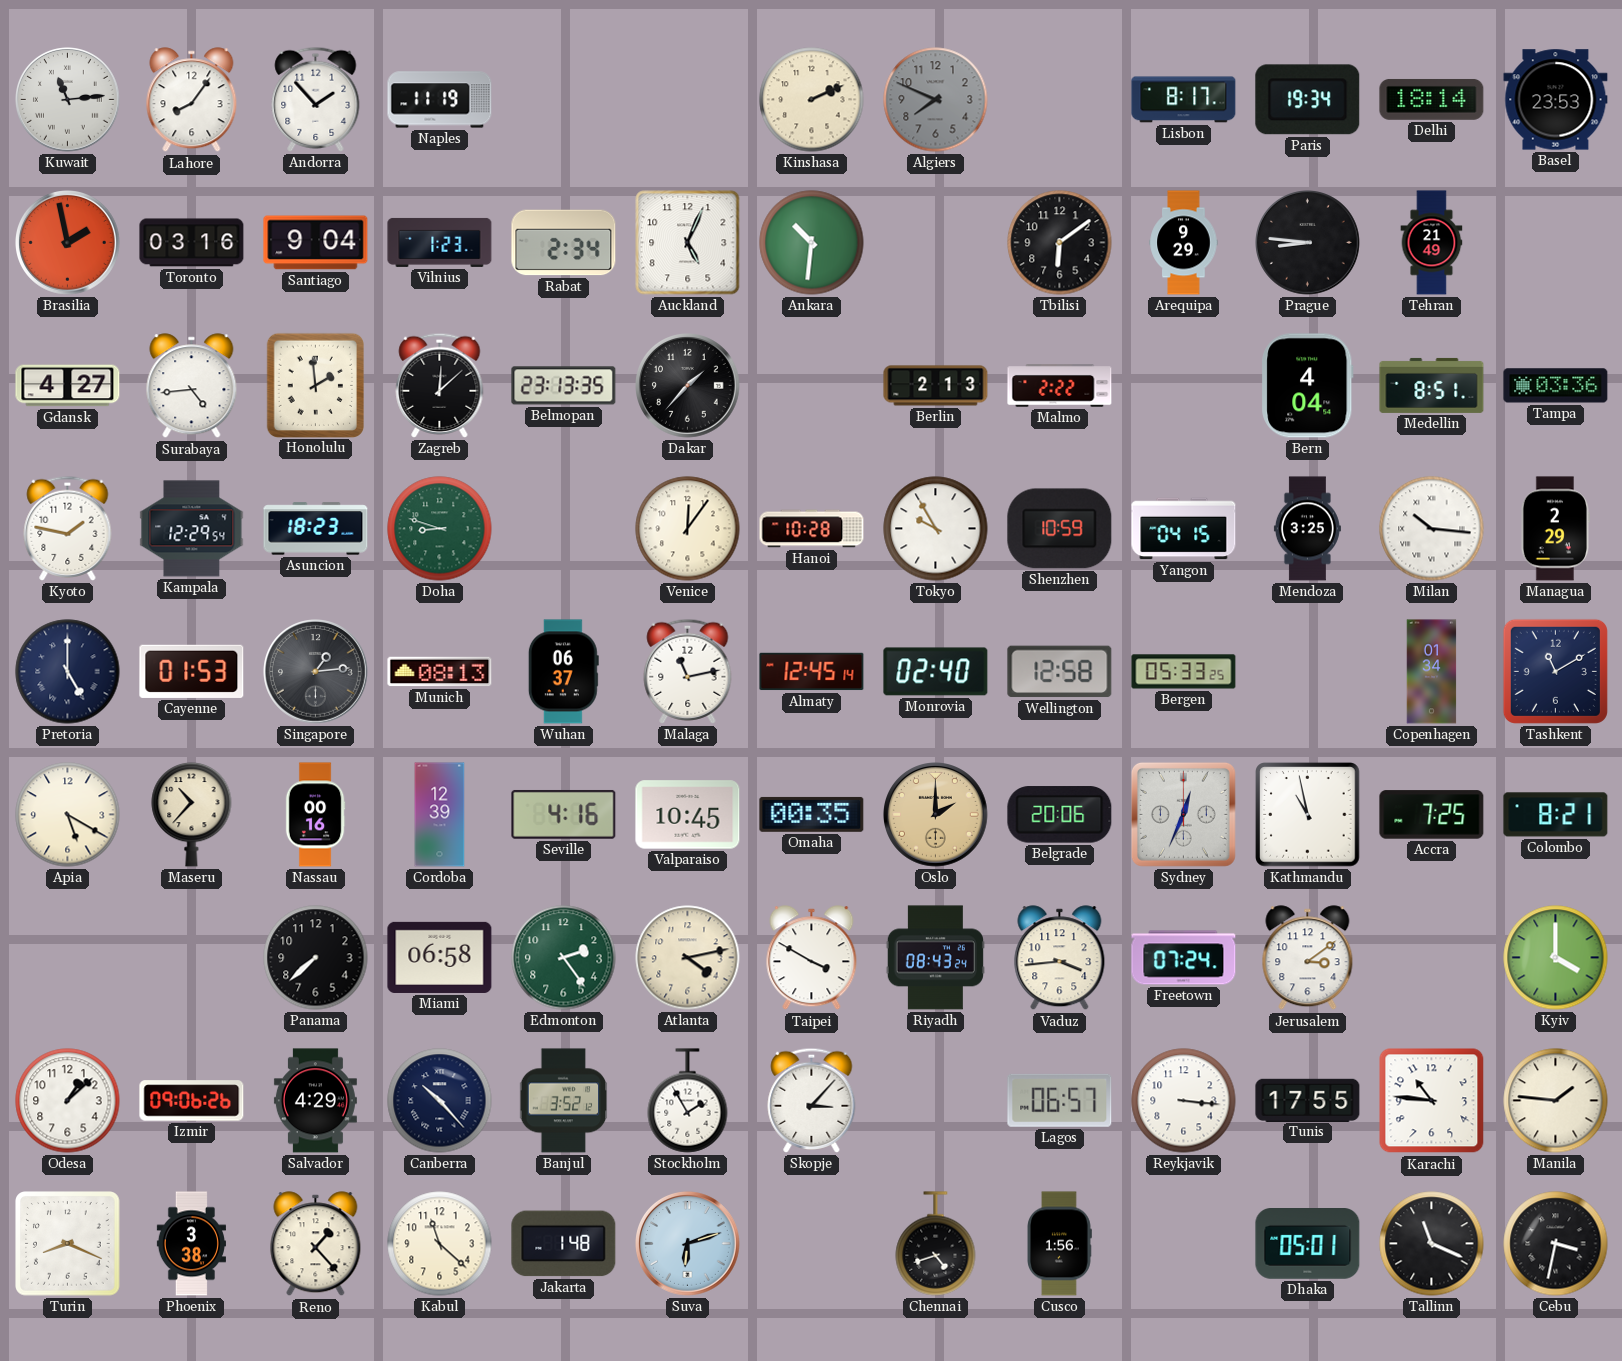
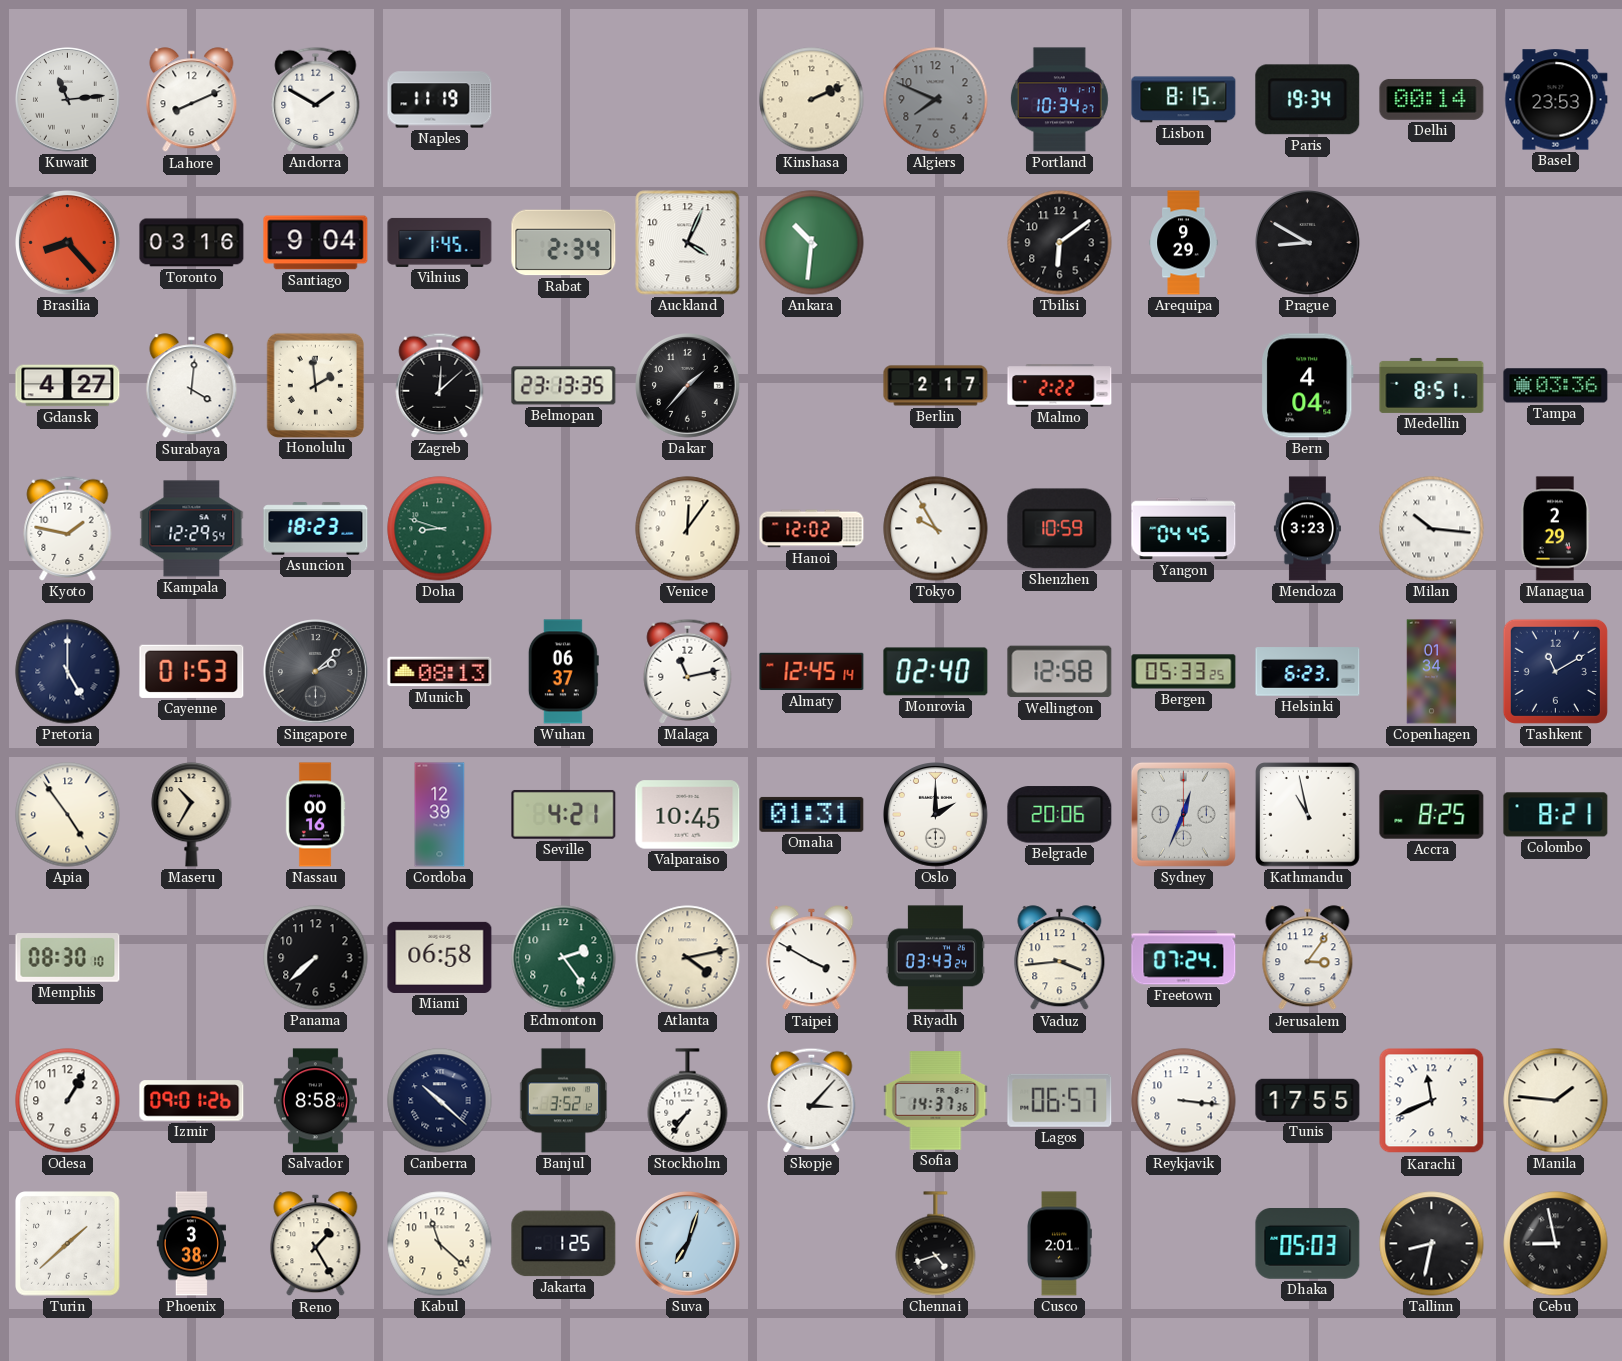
Lahore: 8:06 -> 8:11
Andorra: 1:53 -> 1:50
Portland: none -> 10:34
Lisbon: 8:17 -> 8:15
Delhi: 18:14 -> 00:14
Brasilia: 1:58 -> 8:23
Vilnius: 1:23 -> 1:45
Auckland: 5:04 -> 4:04
Prague: 8:46 -> 8:50
Tehran: 21:49 -> none
Surabaya: 4:44 -> 4:01
Berlin: 2:13 -> 2:17
Hanoi: 10:28 -> 12:02
Yangon: 04:15 -> 04:45
Mendoza: 3:25 -> 3:23
Singapore: 1:14 -> 2:08
Helsinki: none -> 6:23
Apia: 5:20 -> 4:54
Maseru: 10:37 -> 10:35
Seville: 4:16 -> 4:21
Omaha: 00:35 -> 01:31
Oslo dial: champagne -> white
Accra: 7:25 -> 8:25
Memphis: none -> 08:30
Riyadh: 08:43 -> 03:43
Jerusalem: 3:09 -> 3:06
Kyiv: 4:00 -> none
Odesa: 1:08 -> 1:05
Izmir: 09:06 -> 09:01
Salvador: 4:29 -> 8:58
Canberra: 10:23 -> 10:22
Stockholm: 1:55 -> 7:36
Sofia: none -> 14:37
Karachi: 10:46 -> 11:41
Turin: 8:19 -> 1:38
Reno: 1:23 -> 1:25
Jakarta: 1:48 -> 1:25
Suva: 6:12 -> 7:03
Cusco: 1:56 -> 2:01
Dhaka: 05:01 -> 05:03
Tallinn: 11:19 -> 8:32
Cebu: 3:32 -> 8:58
